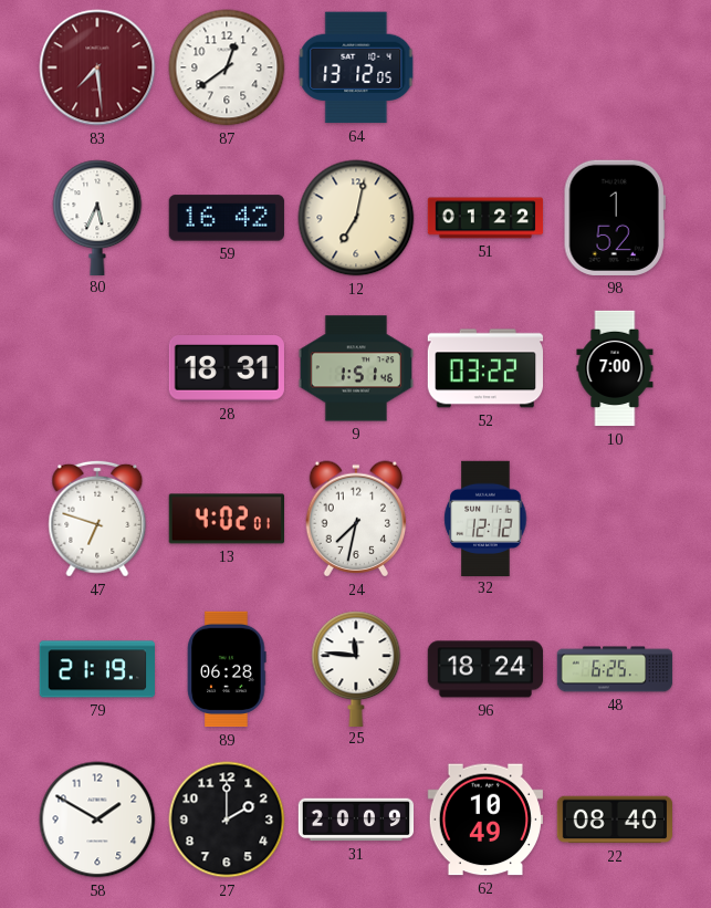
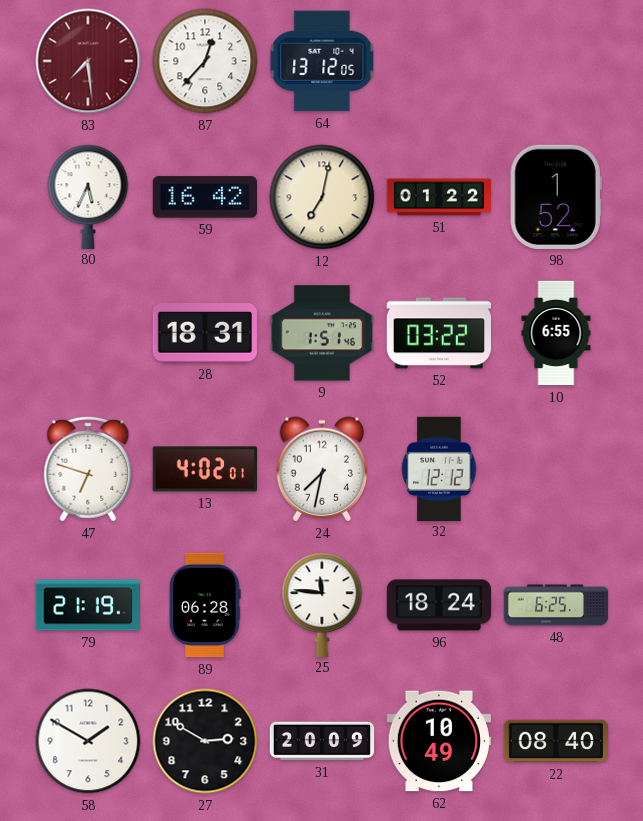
87: 12:39 -> 12:37
10: 7:00 -> 6:55
27: 2:00 -> 2:50
